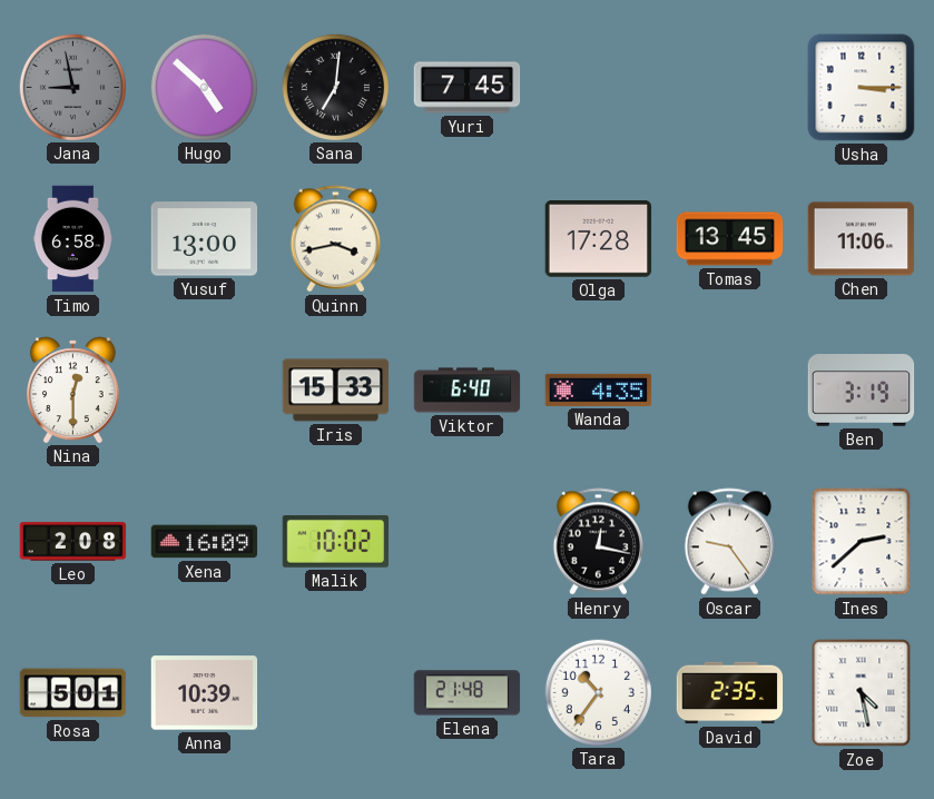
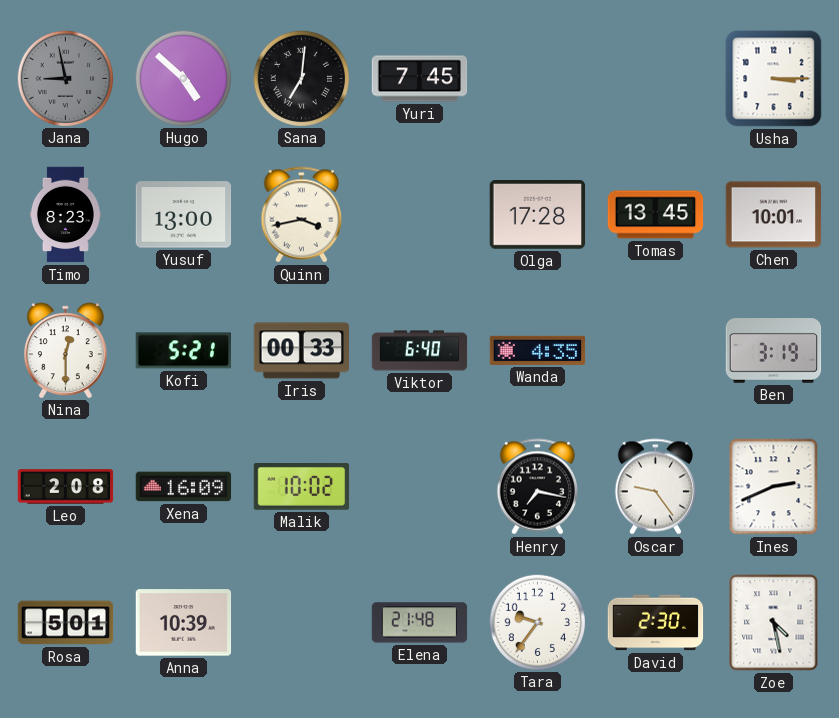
Timo: 6:58 -> 8:23
Chen: 11:06 -> 10:01
Kofi: none -> 5:21
Iris: 15:33 -> 00:33
Henry: 12:17 -> 7:17
Ines: 2:38 -> 2:41
Tara: 10:36 -> 9:36
David: 2:35 -> 2:30
